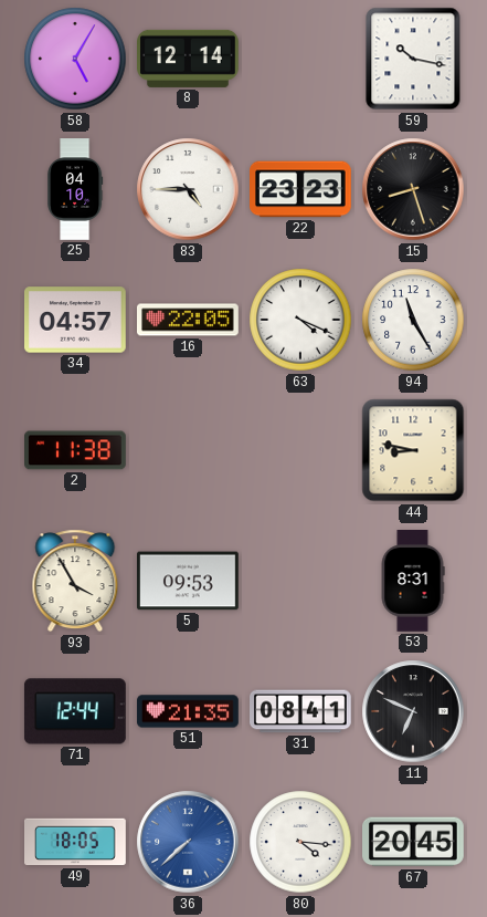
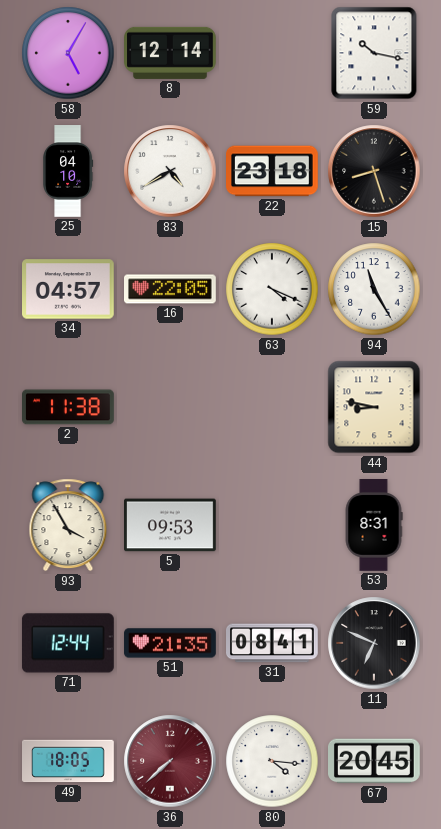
83: 4:45 -> 4:40
22: 23:23 -> 23:18
36 dial: blue -> burgundy
